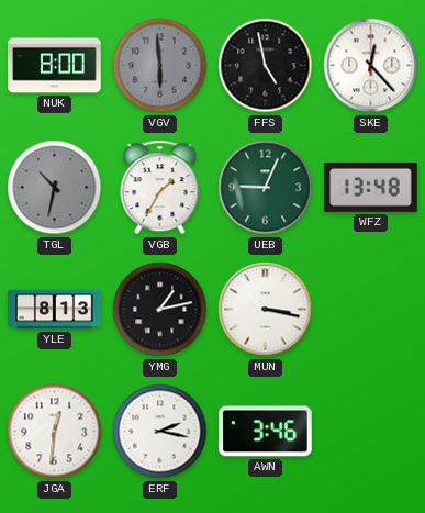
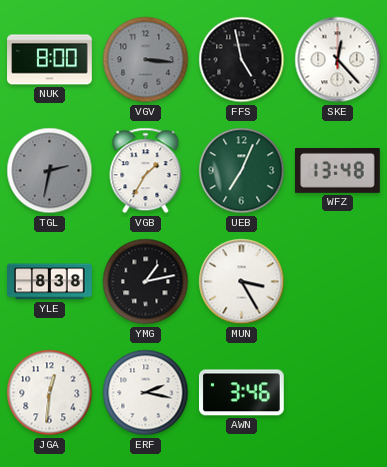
VGV: 5:59 -> 3:16
TGL: 10:32 -> 2:32
UEB: 9:04 -> 7:04
YLE: 8:13 -> 8:38
MUN: 3:17 -> 3:25
